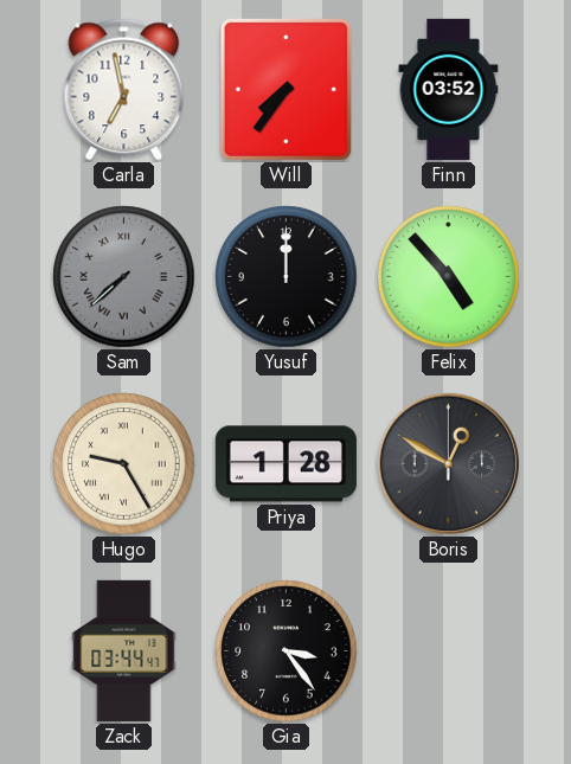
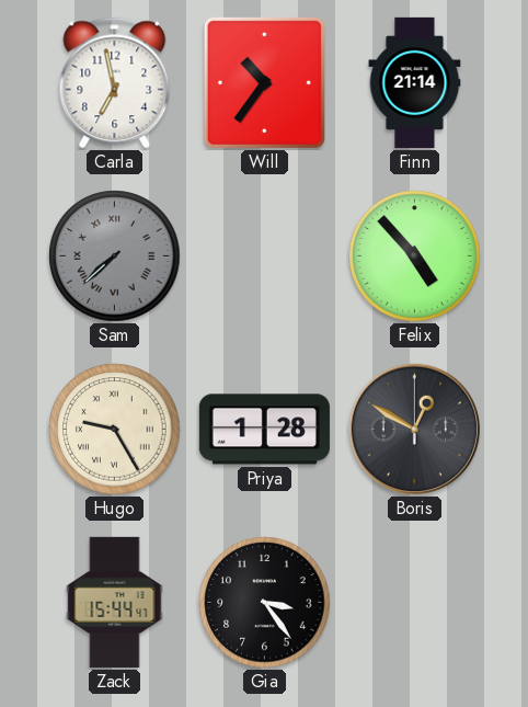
Will: 7:36 -> 10:36
Finn: 03:52 -> 21:14
Yusuf: 12:00 -> none
Zack: 03:44 -> 15:44
